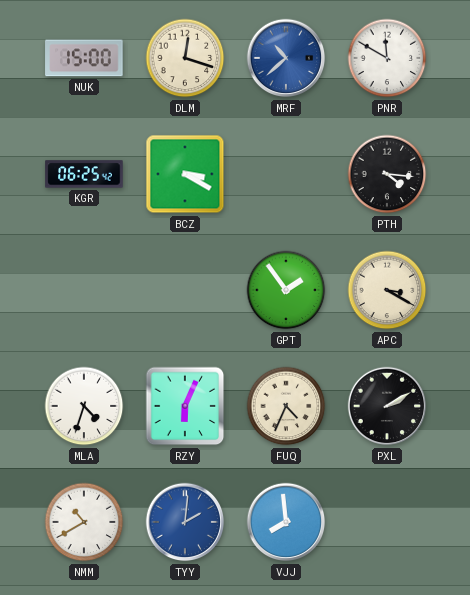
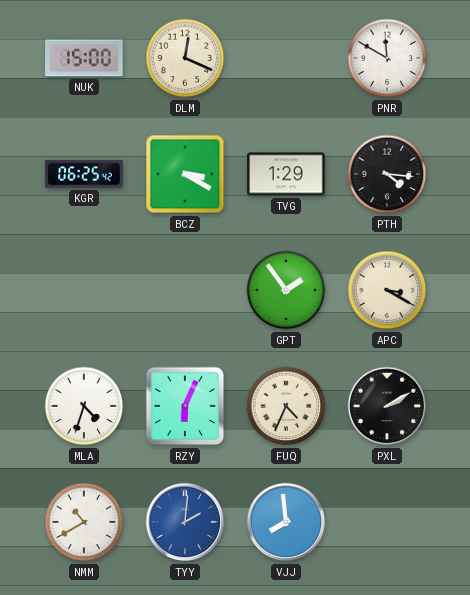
DLM: 12:18 -> 12:19
MRF: 10:38 -> none
TVG: none -> 1:29
